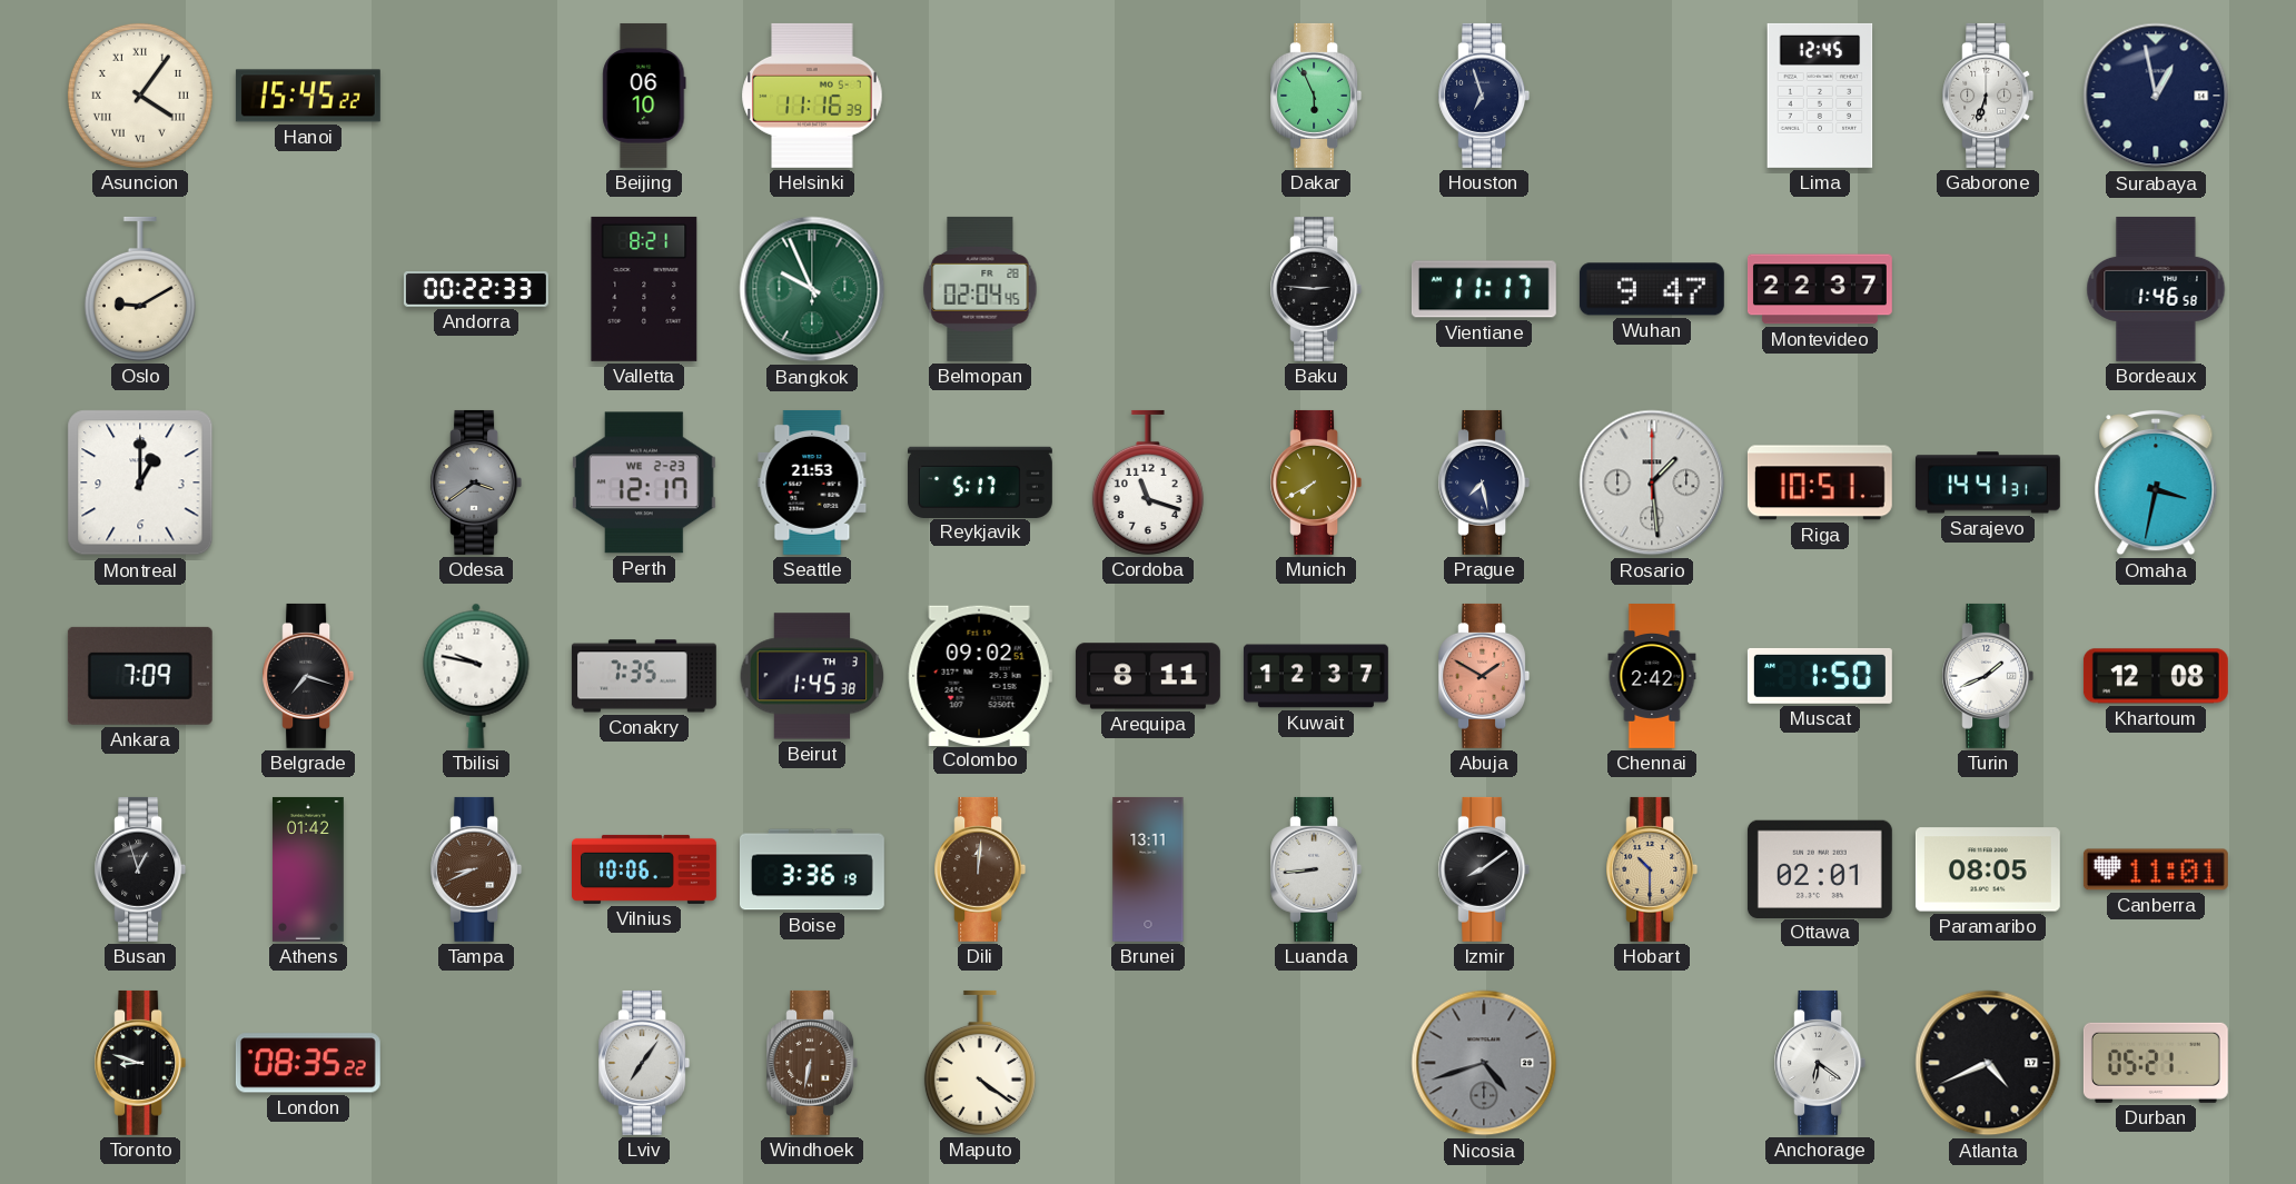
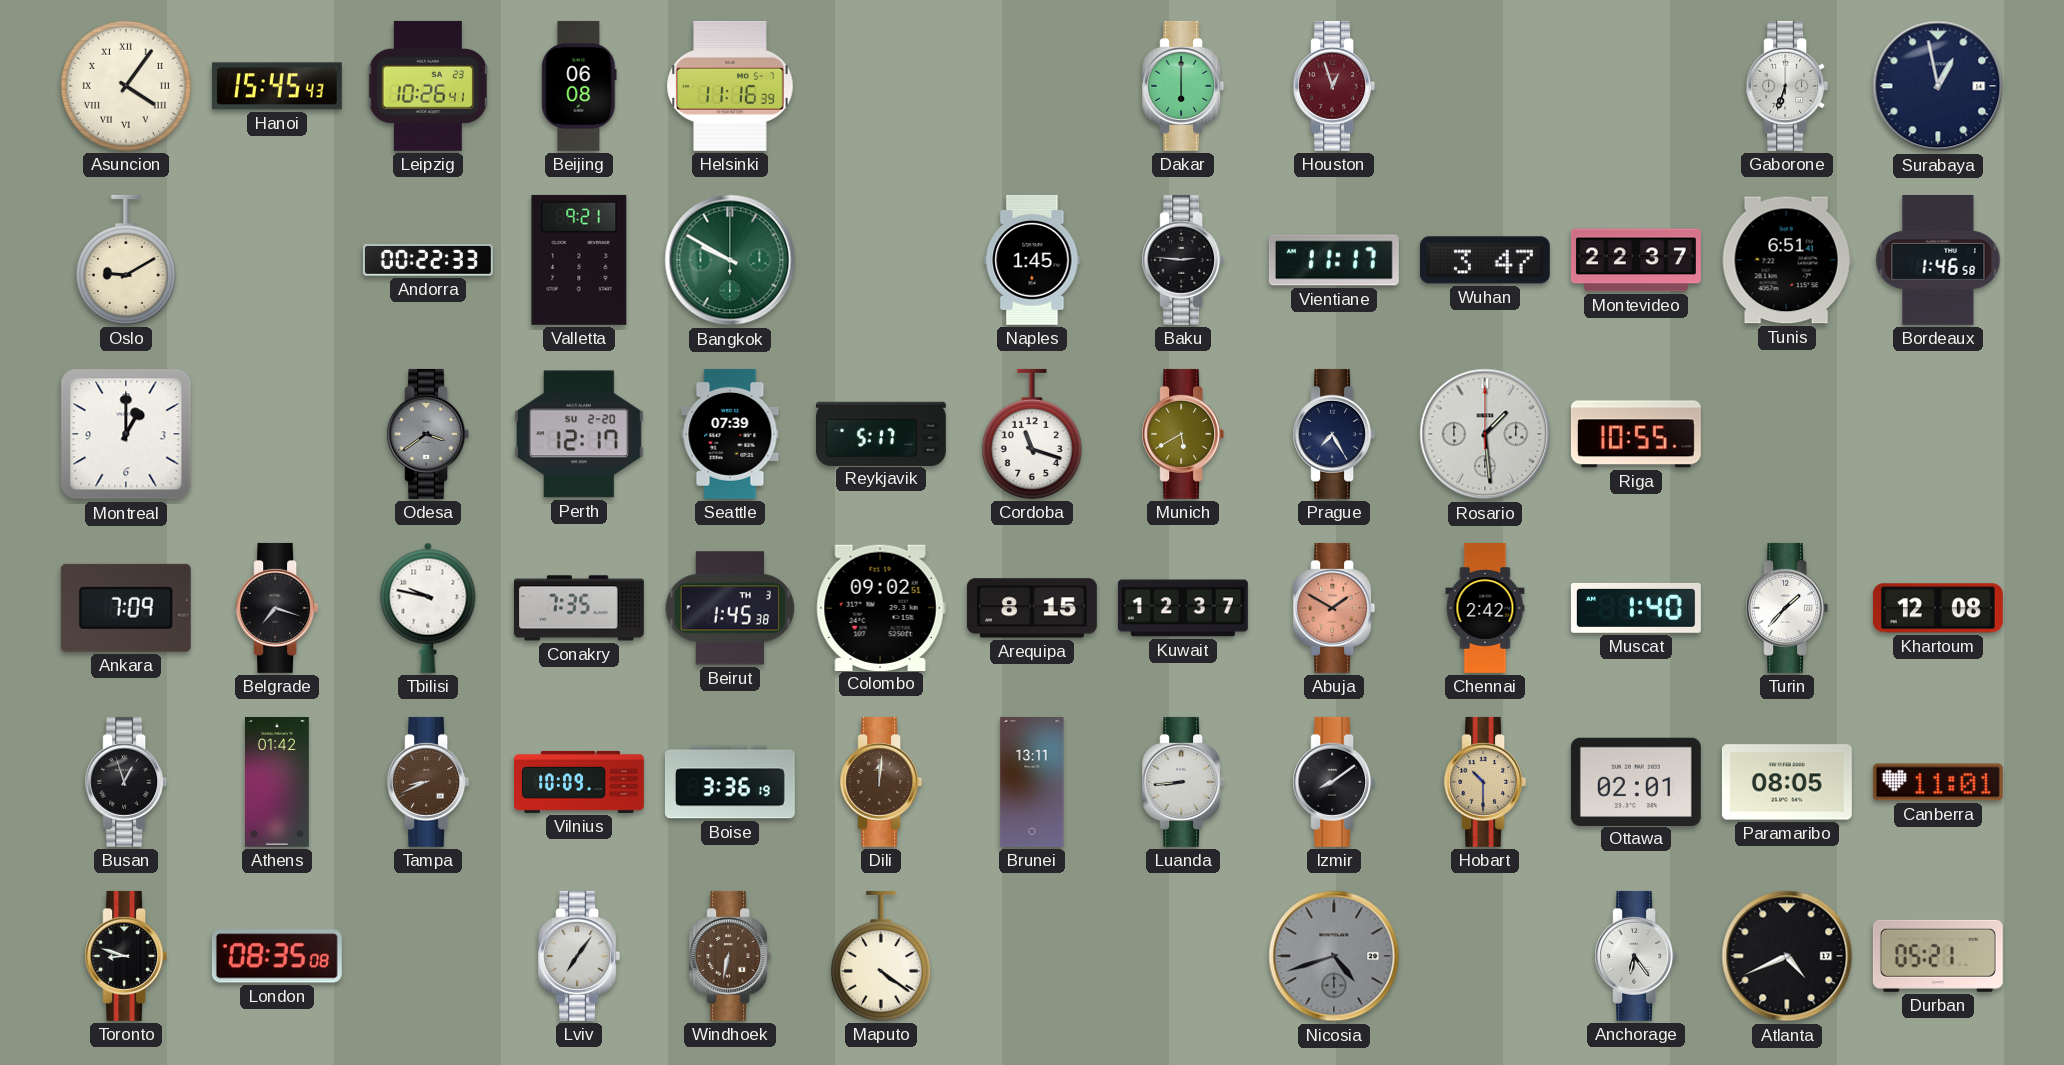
Hanoi: 15:45:22 -> 15:45:43
Leipzig: none -> 10:26
Beijing: 06:10 -> 06:08
Dakar: 5:56 -> 6:00
Houston: 6:57 -> 12:57
Houston dial: navy -> burgundy
Lima: 12:45 -> none
Valletta: 8:21 -> 9:21
Bangkok: 9:56 -> 9:50
Belmopan: 02:04 -> none
Naples: none -> 1:45
Wuhan: 9:47 -> 3:47
Tunis: none -> 6:51
Perth date: WE 2-23 -> SU 2-20
Seattle: 21:53 -> 07:39
Munich: 7:40 -> 5:40
Prague: 7:28 -> 7:25
Riga: 10:51 -> 10:55
Sarajevo: 14:41 -> none
Omaha: 3:32 -> none
Arequipa: 8:11 -> 8:15
Muscat: 1:50 -> 1:40
Turin: 1:41 -> 1:37
Vilnius: 10:06 -> 10:09
London: 08:35:22 -> 08:35:08
Anchorage: 6:21 -> 6:24
